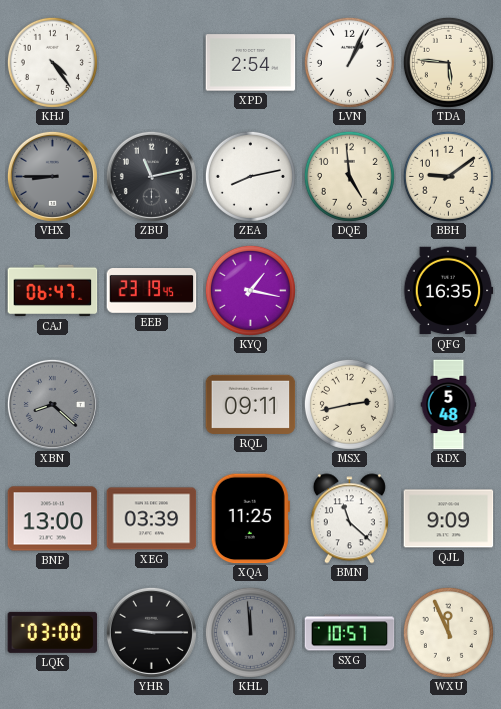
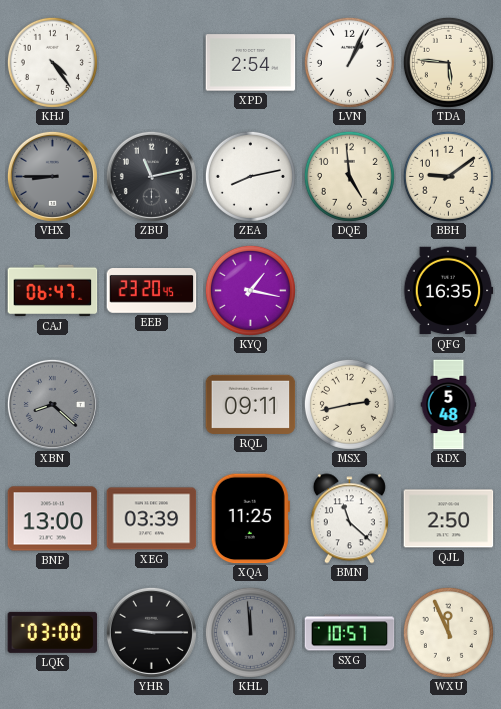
EEB: 23:19 -> 23:20
QJL: 9:09 -> 2:50
